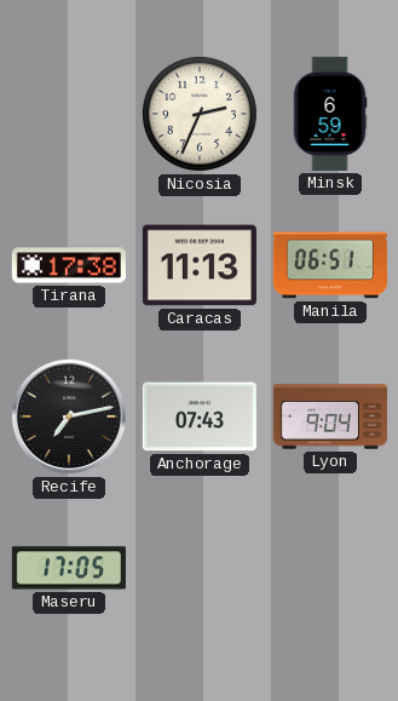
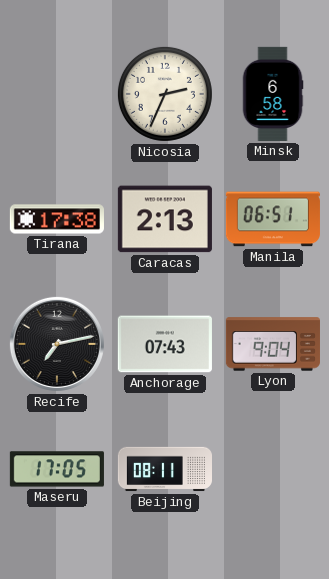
Minsk: 6:59 -> 6:58
Caracas: 11:13 -> 2:13
Beijing: none -> 08:11
